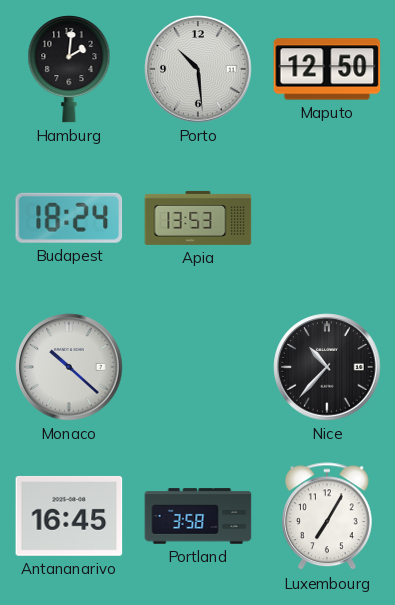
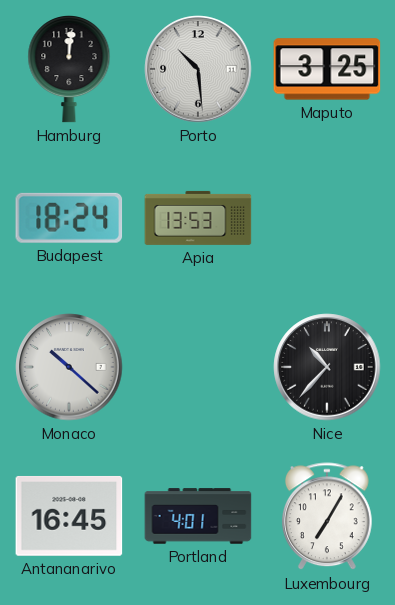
Hamburg: 2:01 -> 12:01
Maputo: 12:50 -> 3:25
Portland: 3:58 -> 4:01
